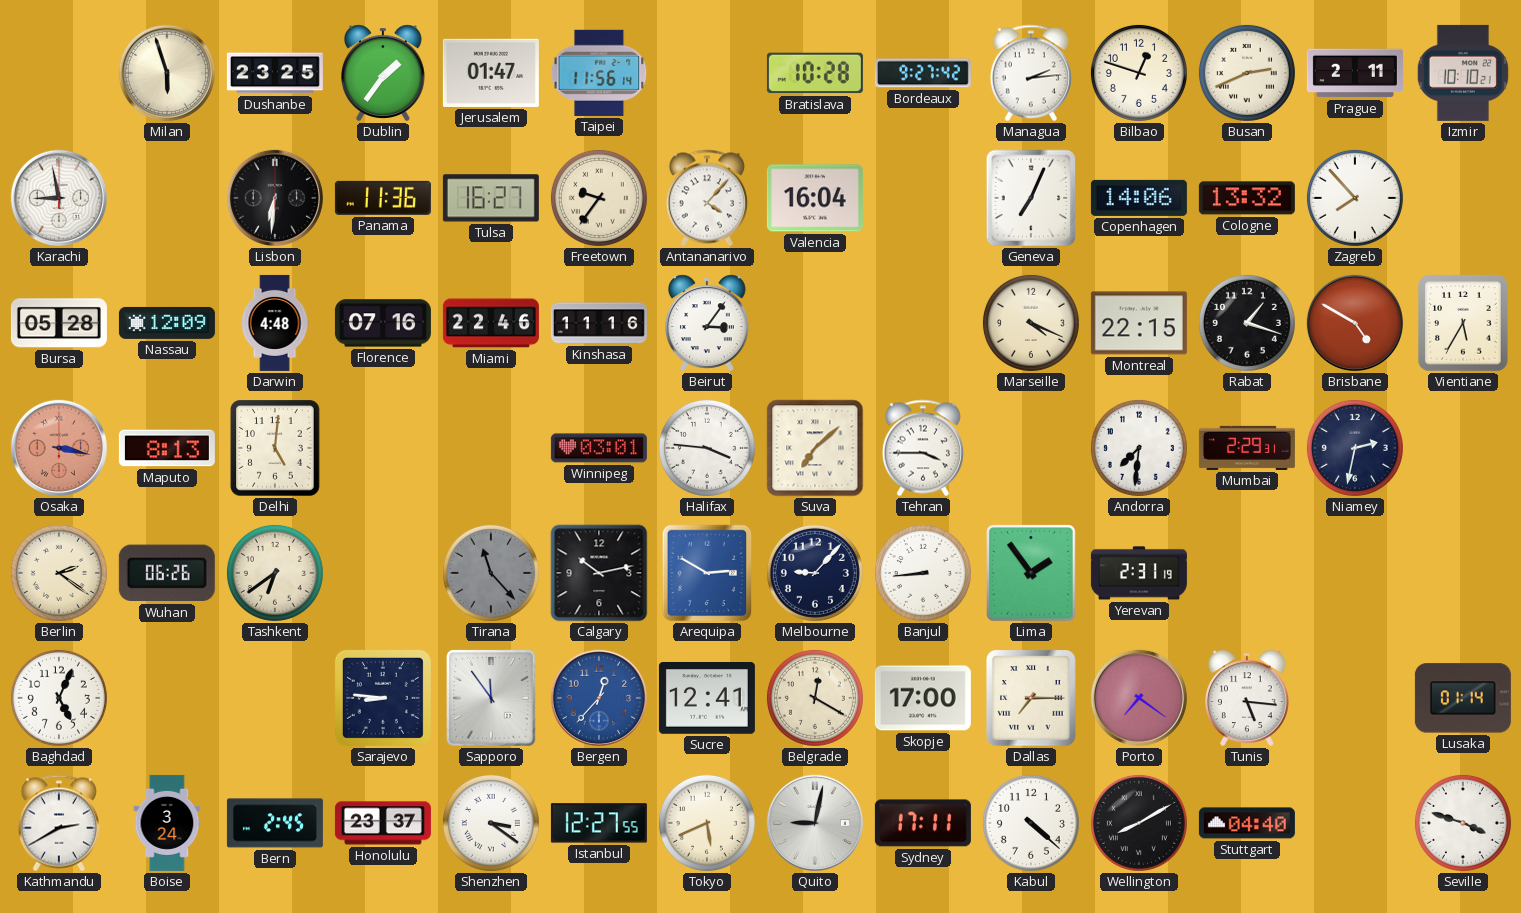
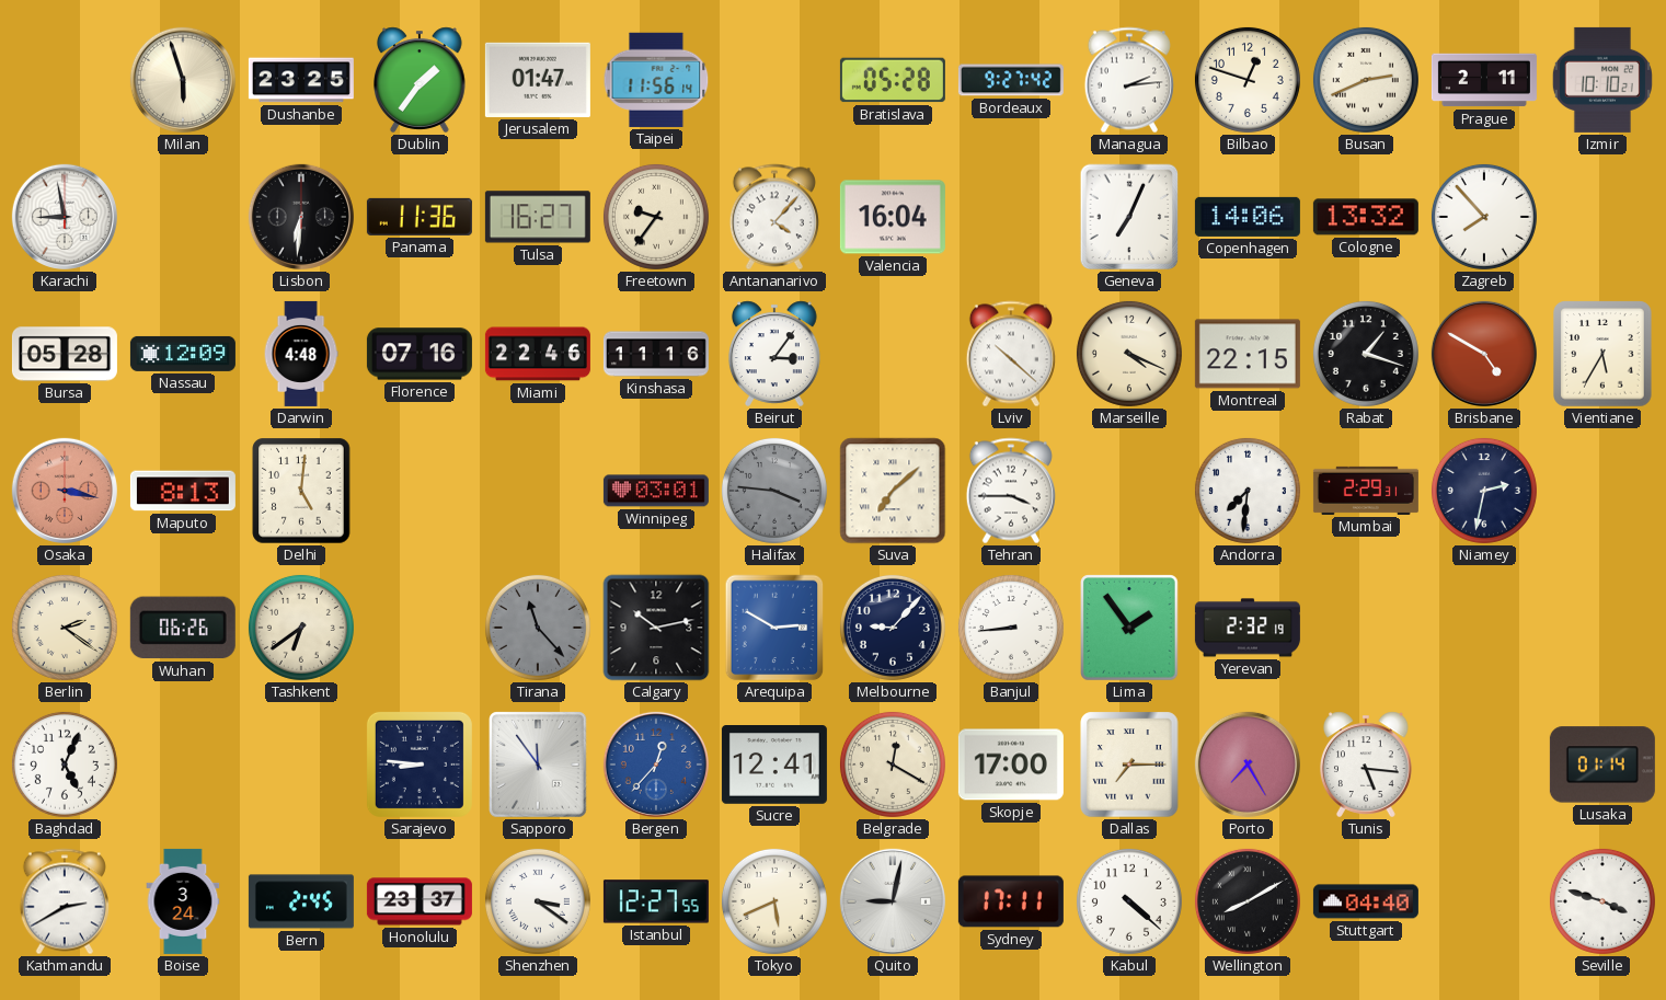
Bratislava: 10:28 -> 05:28
Lviv: none -> 10:22
Halifax dial: white -> grey
Yerevan: 2:31 -> 2:32
Porto: 7:21 -> 7:25
